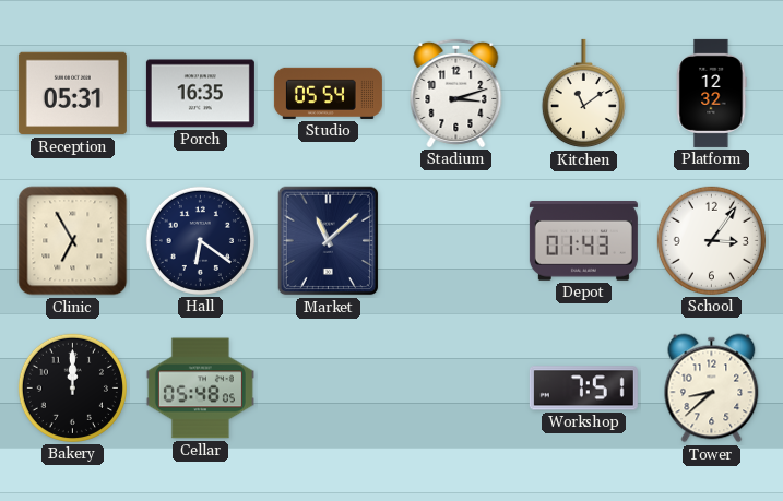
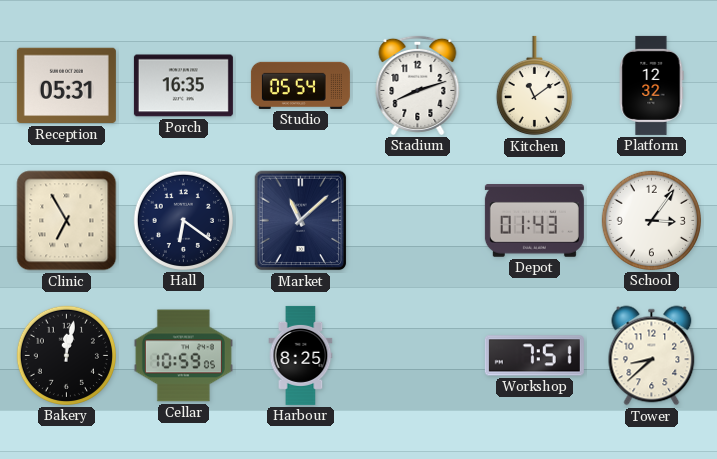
Stadium: 3:12 -> 8:12
Bakery: 12:00 -> 12:02
Cellar: 05:48 -> 10:59
Harbour: none -> 8:25
